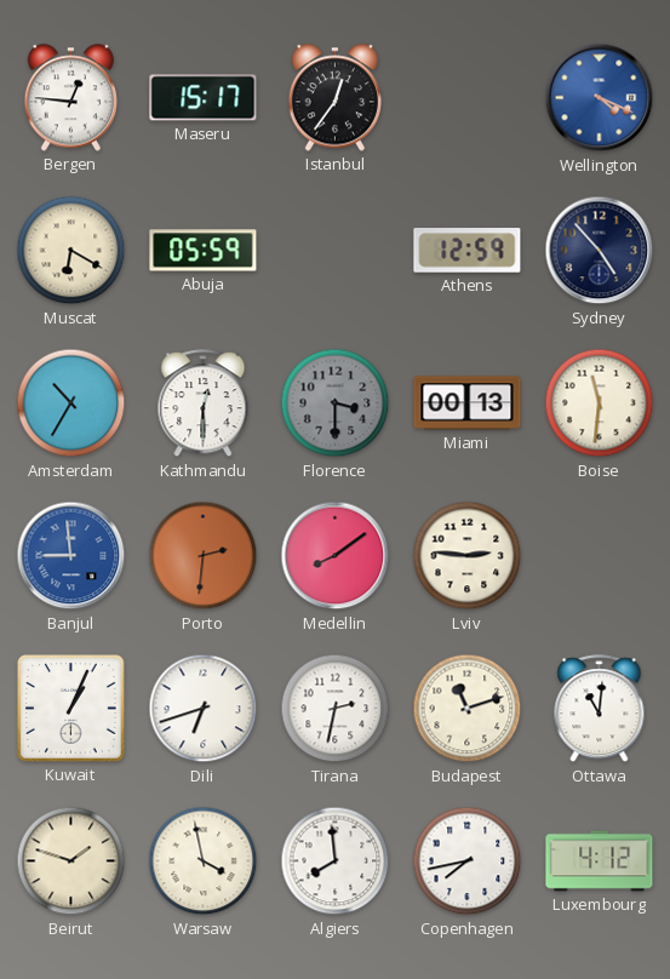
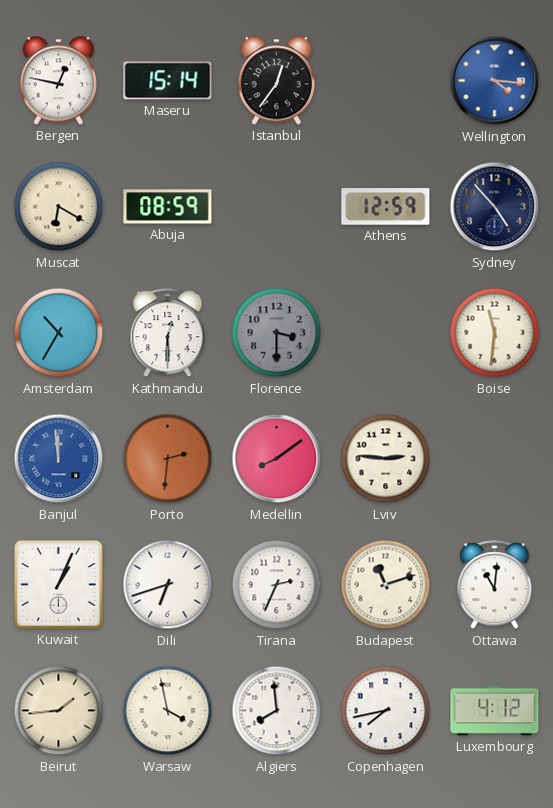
Bergen: 12:46 -> 12:47
Maseru: 15:17 -> 15:14
Wellington: 4:19 -> 4:16
Abuja: 05:59 -> 08:59
Miami: 00:13 -> none
Banjul: 8:59 -> 11:59
Tirana: 2:32 -> 2:34
Beirut: 1:48 -> 1:44
